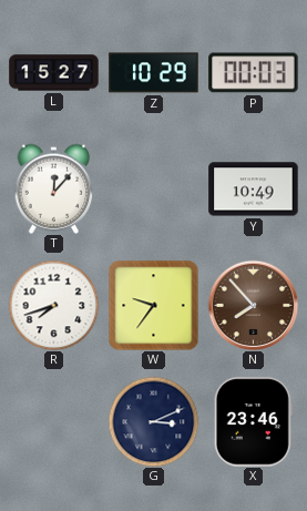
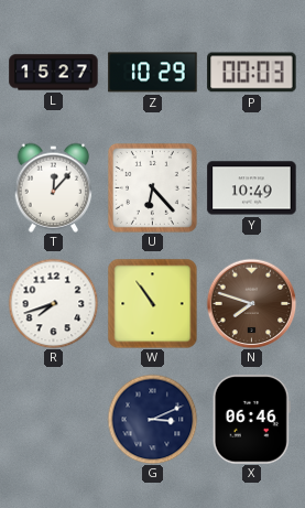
U: none -> 6:23
W: 9:36 -> 10:54
N: 7:53 -> 7:48
X: 23:46 -> 06:46
